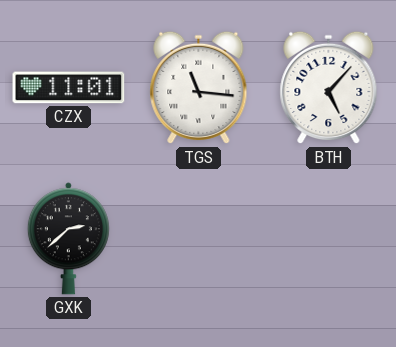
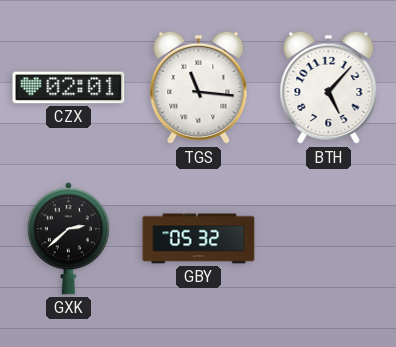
CZX: 11:01 -> 02:01
GBY: none -> 05:32
